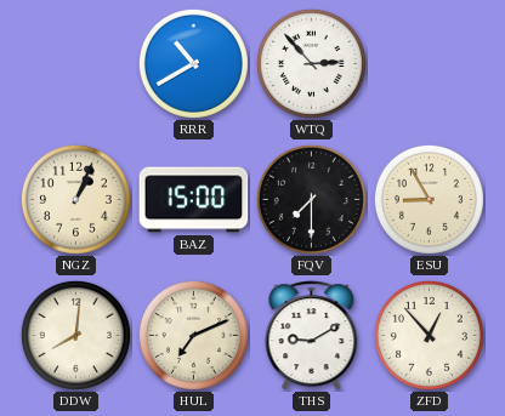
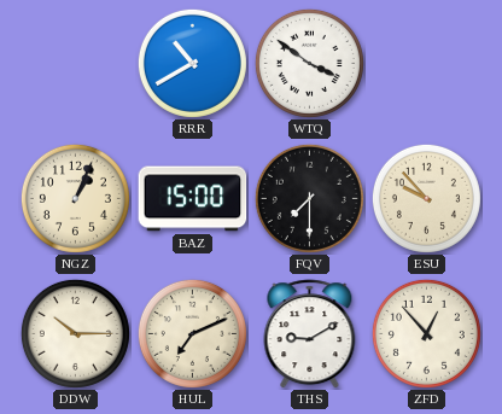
WTQ: 2:53 -> 3:51
ESU: 8:55 -> 9:53
DDW: 8:01 -> 10:15
